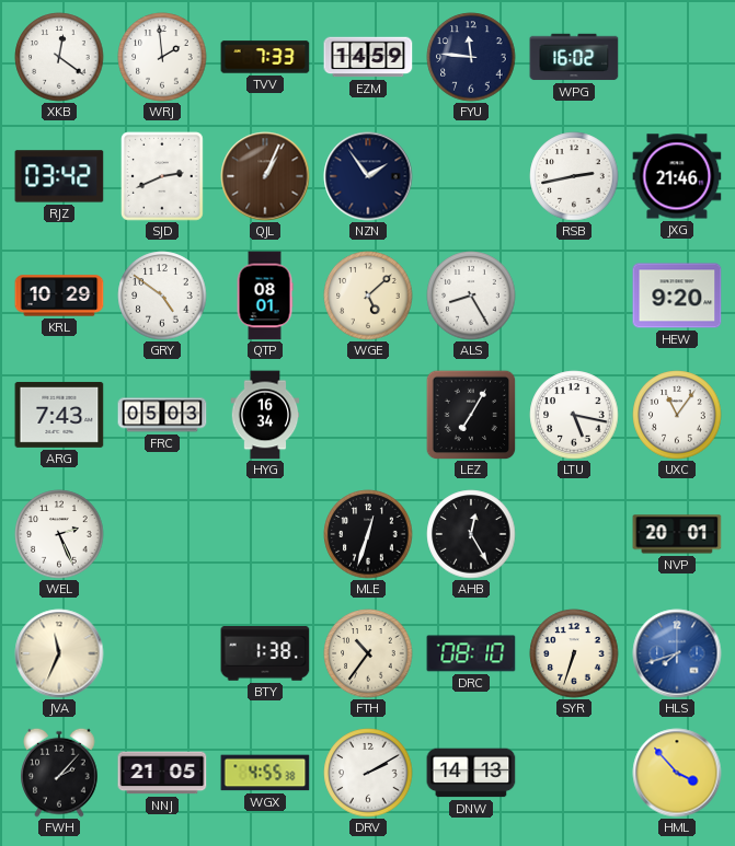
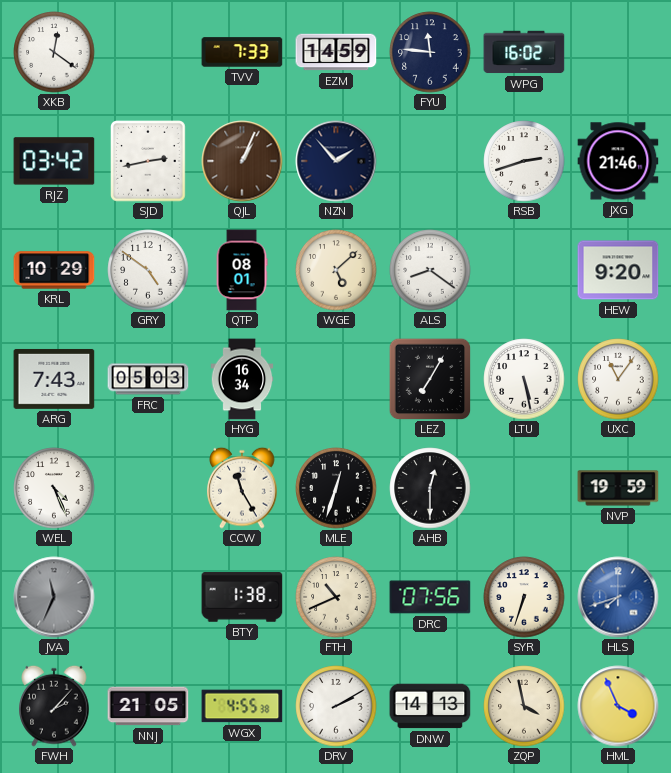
WRJ: 1:59 -> none
SJD: 2:41 -> 2:43
NZN: 1:54 -> 1:53
RSB: 2:43 -> 2:42
ALS: 8:25 -> 8:21
LTU: 5:17 -> 5:28
WEL: 2:26 -> 4:26
CCW: none -> 11:25
AHB: 12:25 -> 12:30
NVP: 20:01 -> 19:59
JVA dial: cream -> grey
FTH: 10:36 -> 10:41
DRC: 08:10 -> 07:56
ZQP: none -> 3:58
HML: 3:53 -> 3:56
